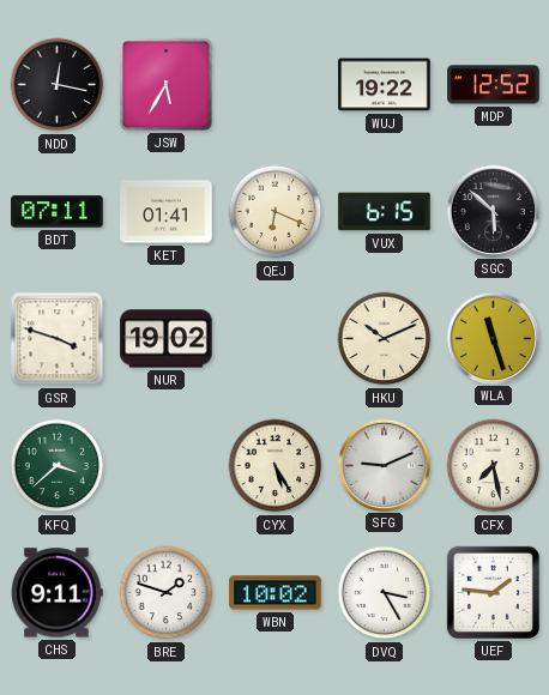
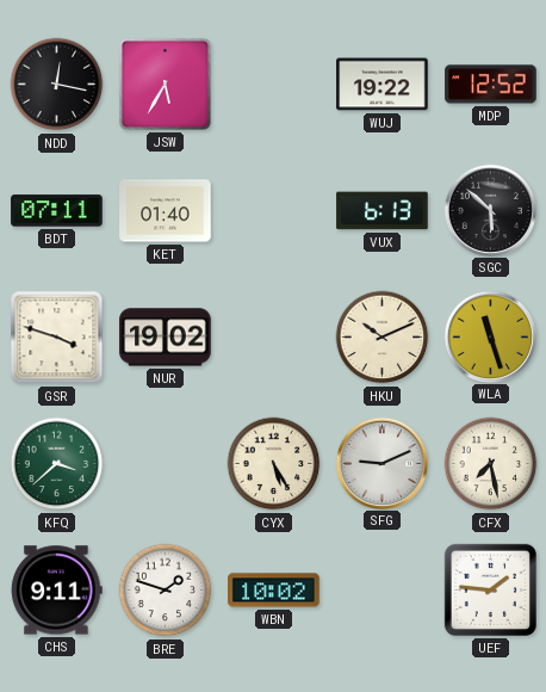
KET: 01:41 -> 01:40
QEJ: 6:19 -> none
VUX: 6:15 -> 6:13
DVQ: 3:25 -> none
